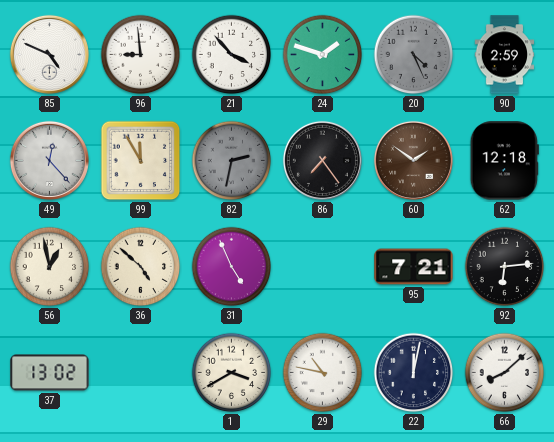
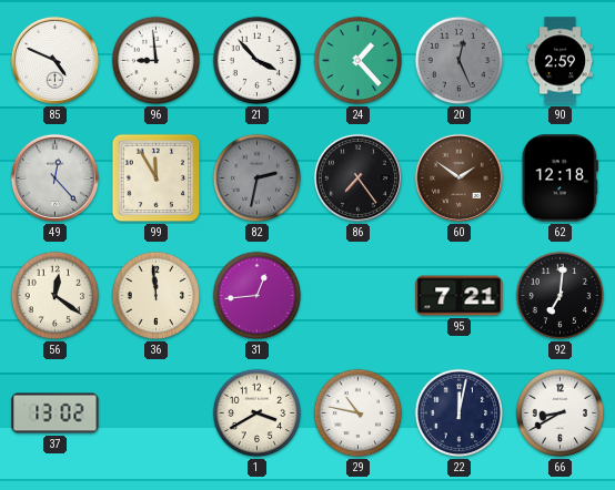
24: 1:48 -> 1:23
20: 4:26 -> 12:26
56: 12:58 -> 12:21
36: 4:52 -> 11:59
31: 4:56 -> 12:44
92: 6:14 -> 7:01
66: 8:08 -> 8:40
